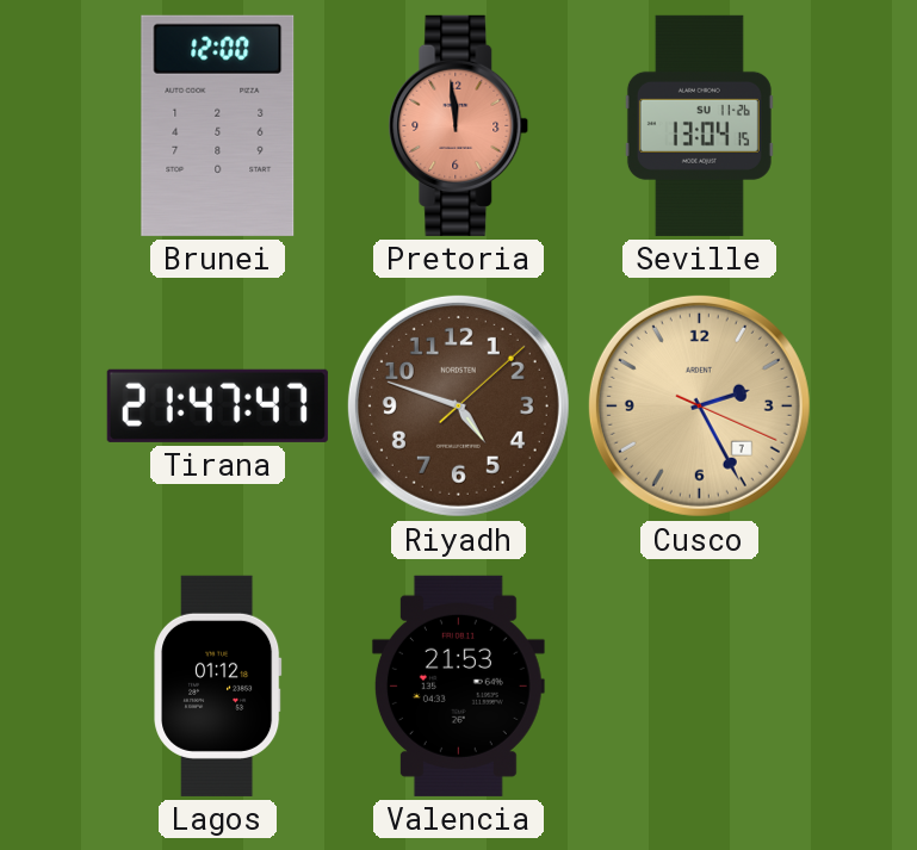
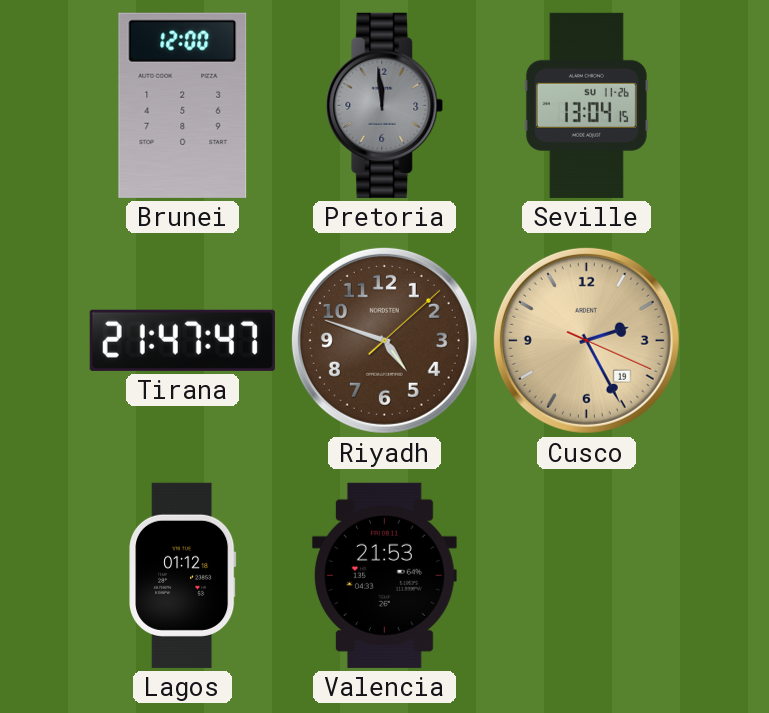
Pretoria dial: salmon -> grey
Cusco date: 7 -> 19
